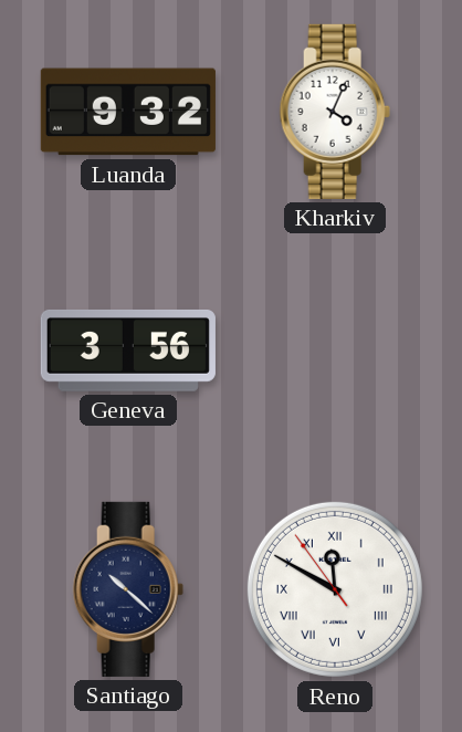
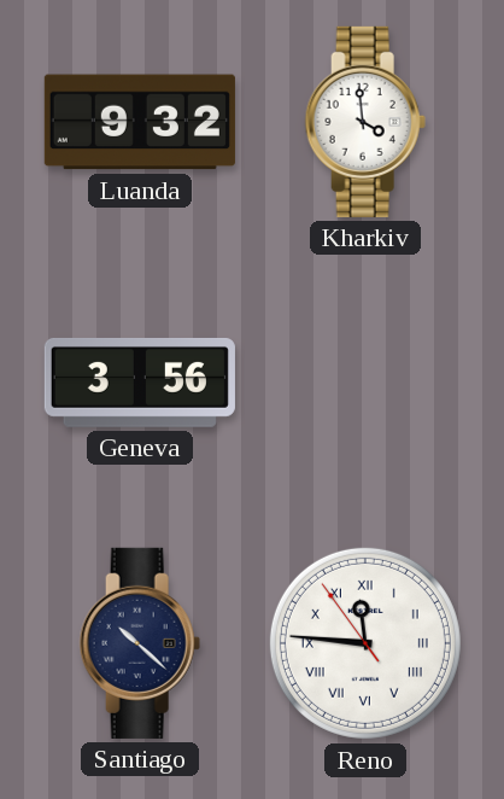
Kharkiv: 4:04 -> 3:59
Reno: 11:49 -> 11:45
